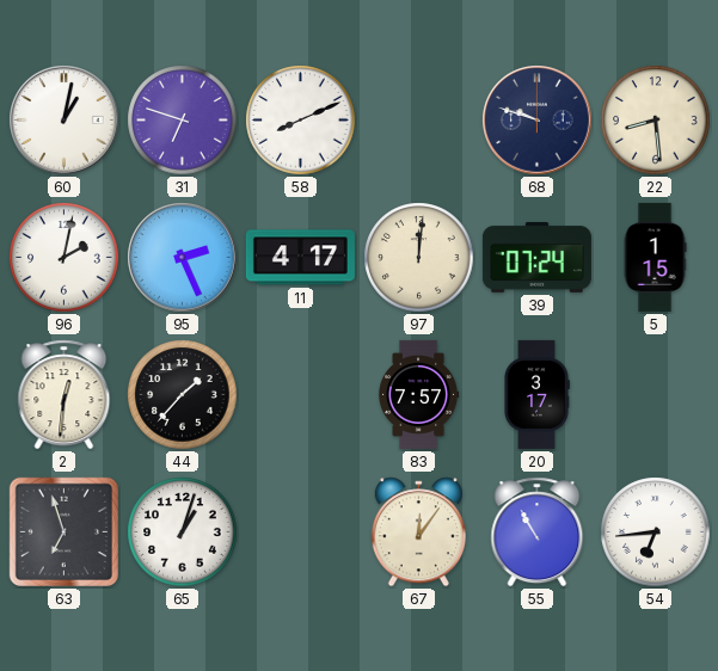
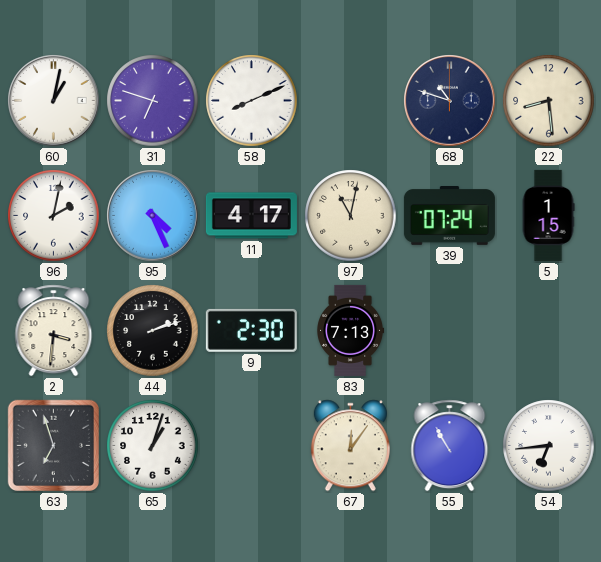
68: 9:48 -> 10:48
95: 2:26 -> 4:26
97: 12:01 -> 11:02
2: 12:31 -> 3:31
44: 1:37 -> 2:12
9: none -> 2:30
83: 7:57 -> 7:13
20: 3:17 -> none
